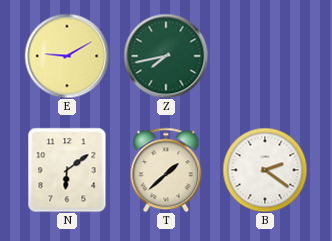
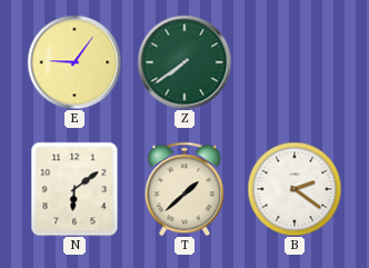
E: 9:10 -> 9:06
Z: 7:43 -> 7:39
